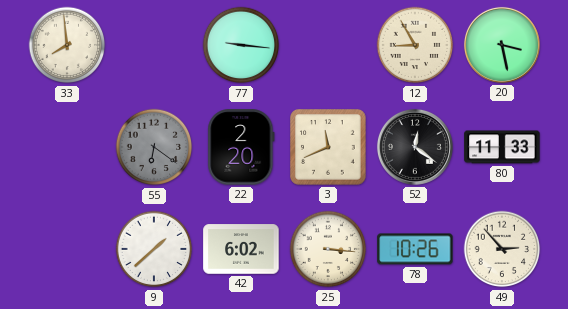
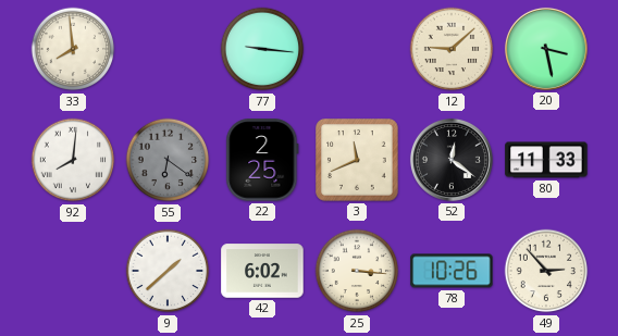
12: 8:55 -> 9:08
92: none -> 8:01
22: 2:20 -> 2:25
